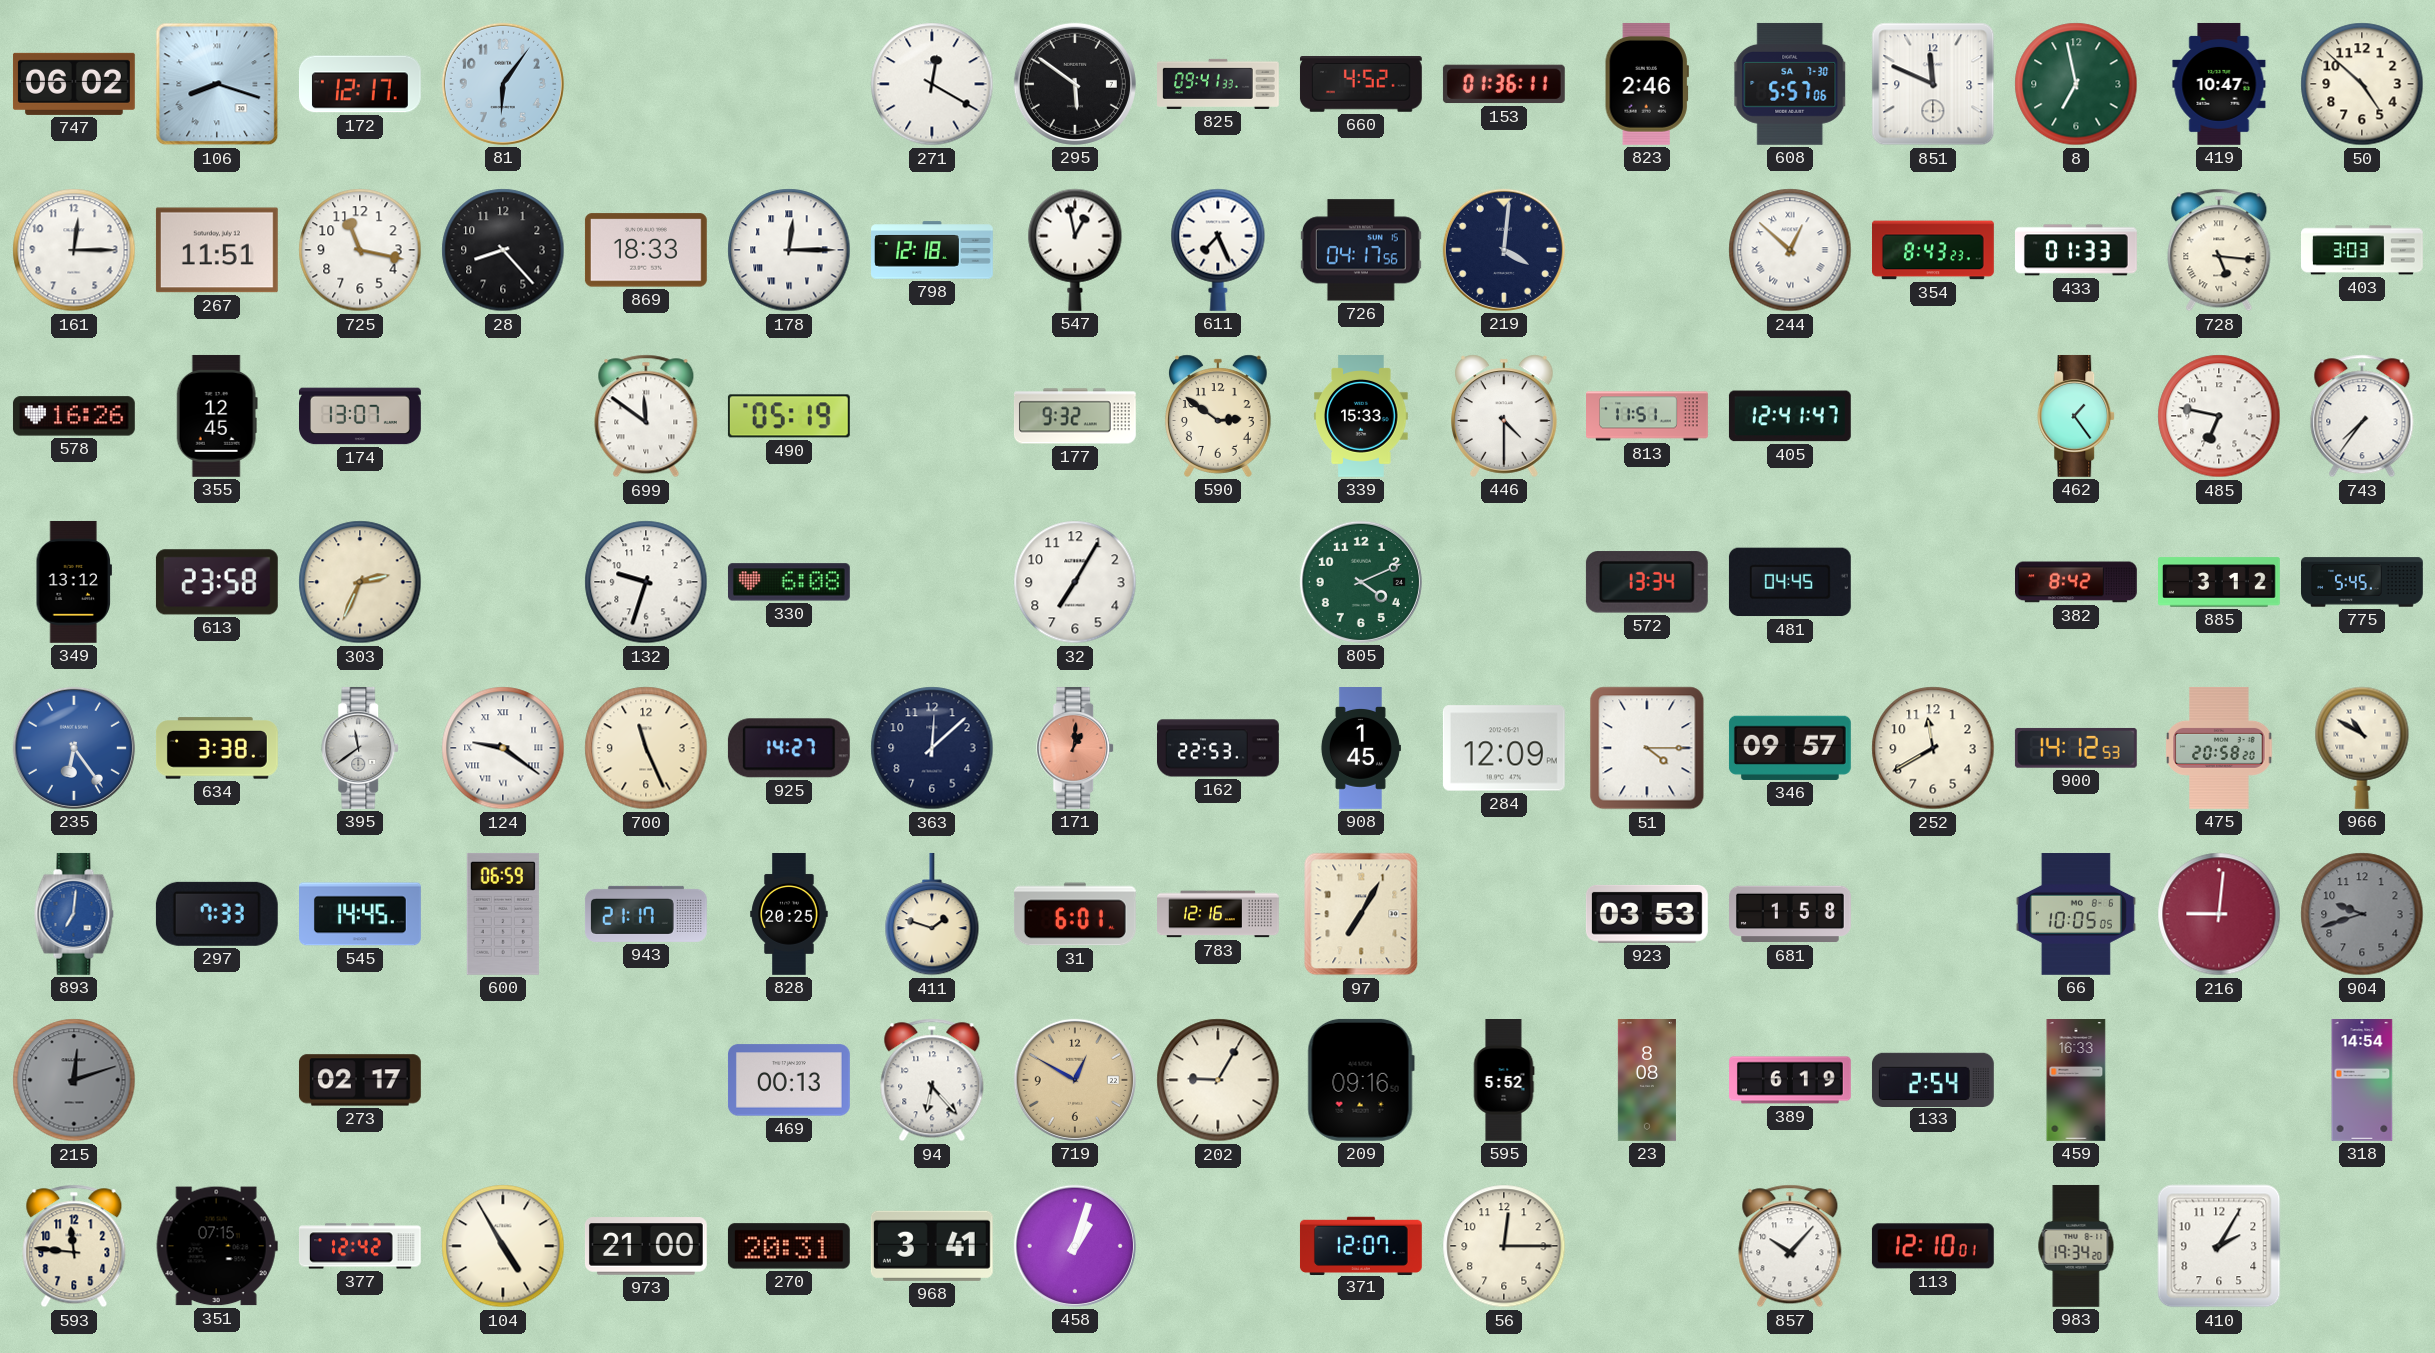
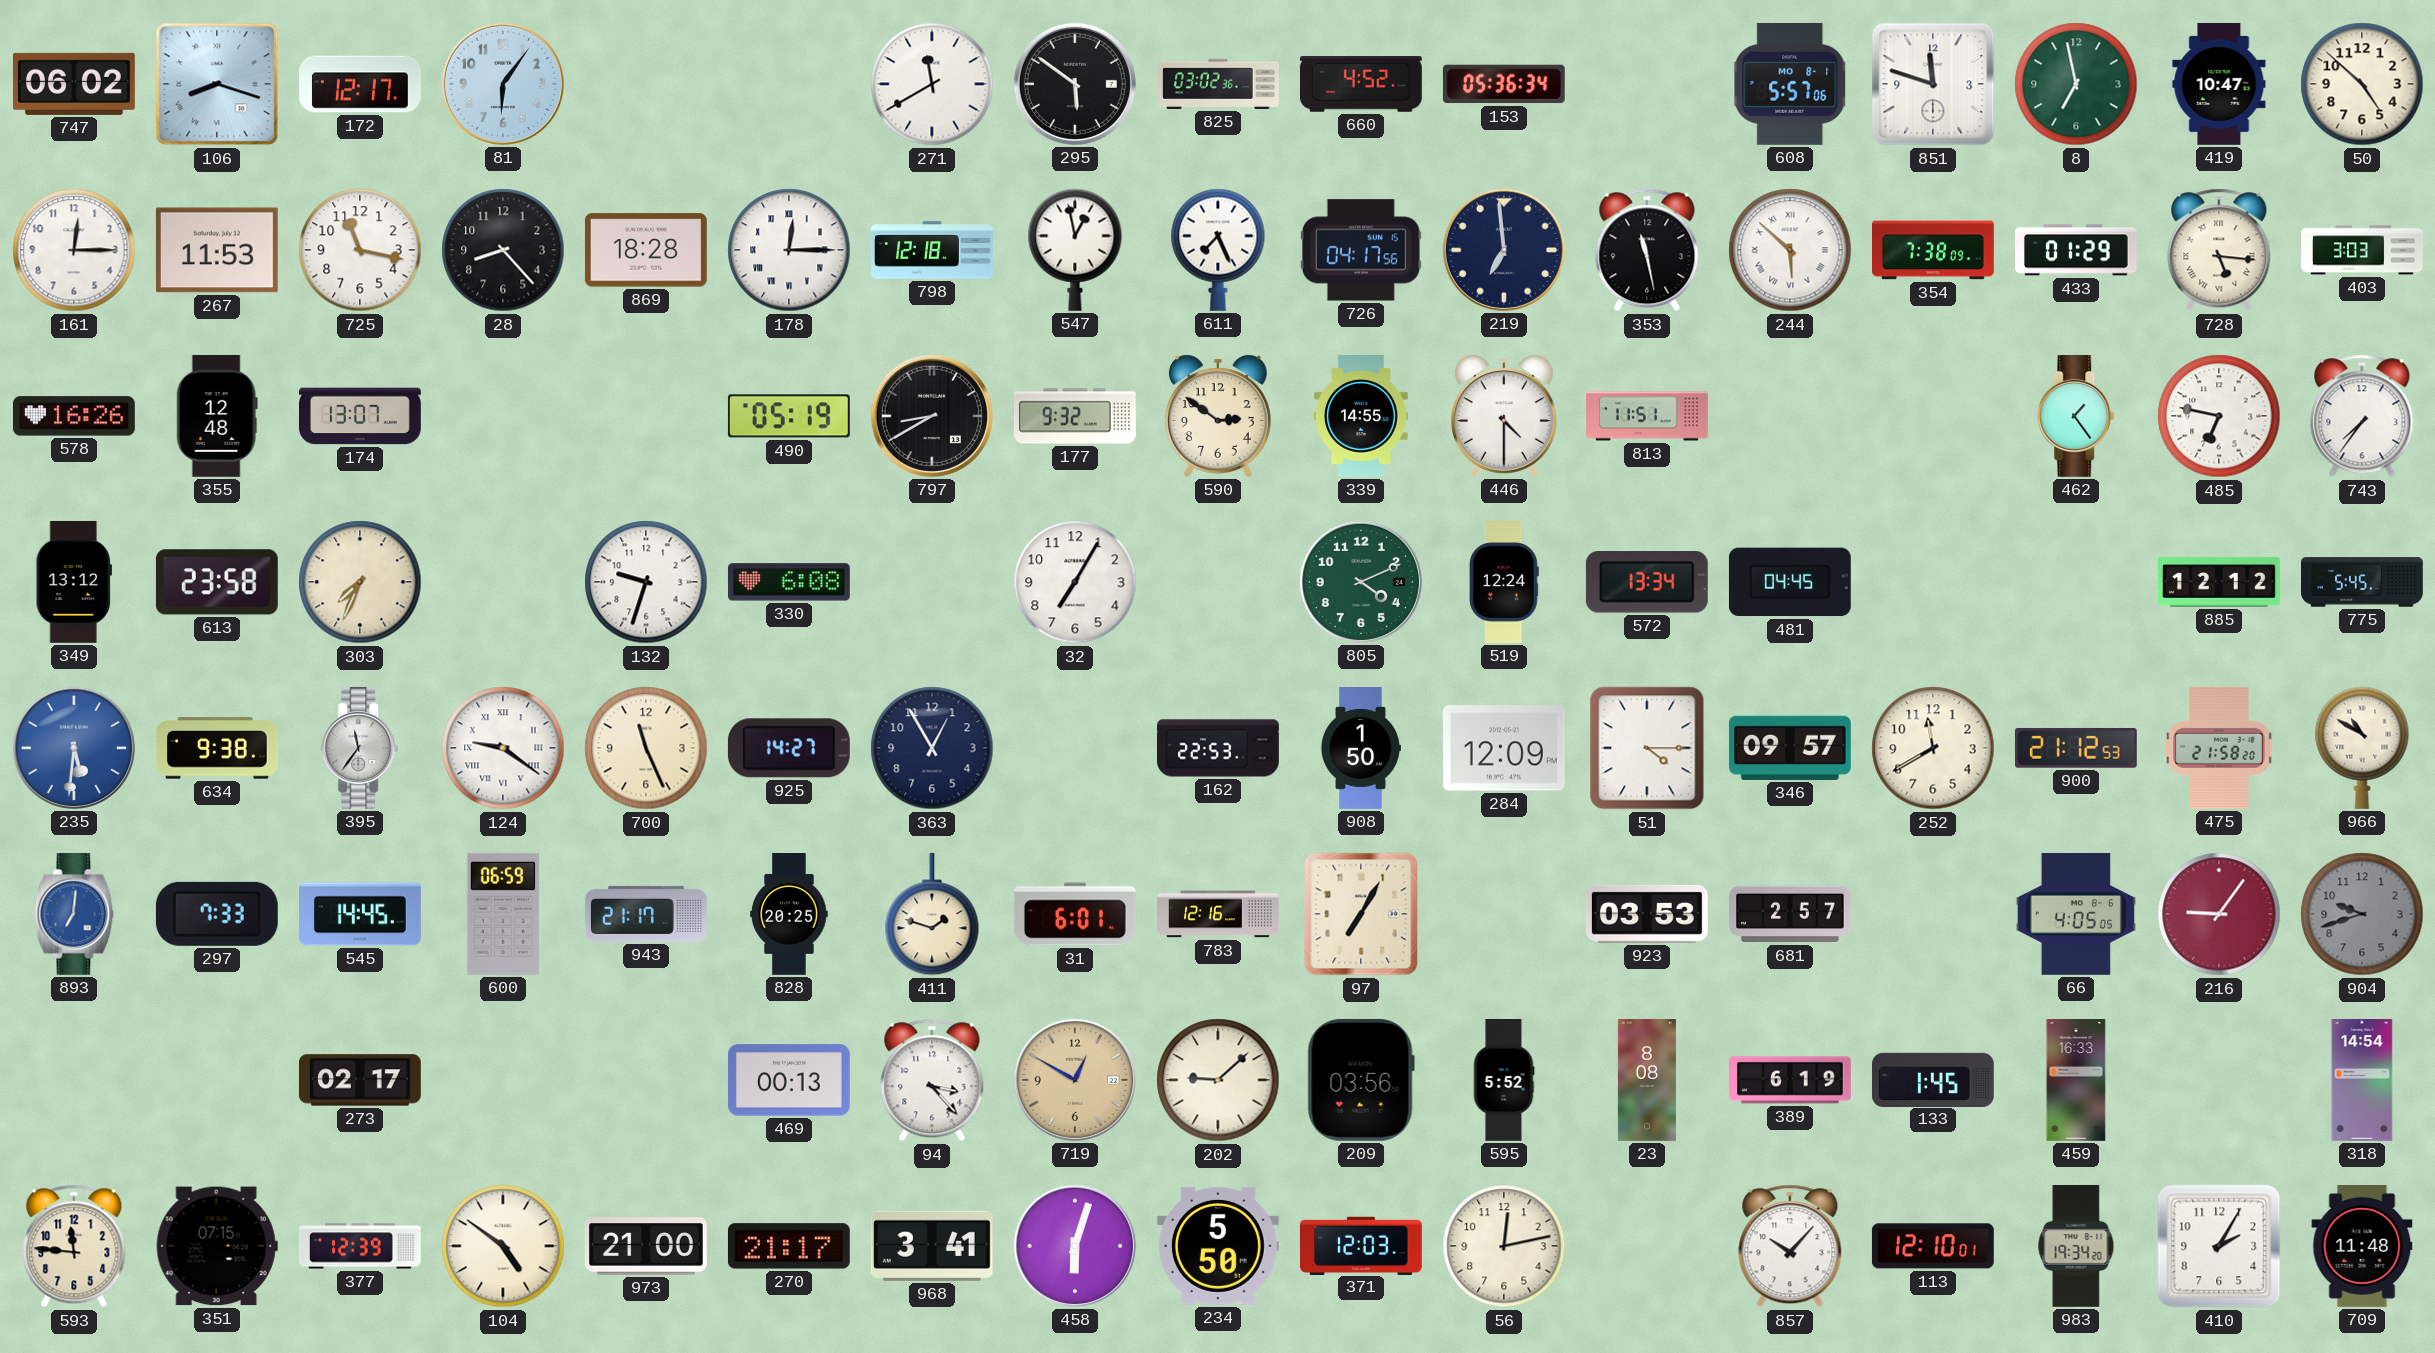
271: 12:20 -> 11:40
825: 09:41 -> 03:02
153: 01:36 -> 05:36
823: 2:46 -> none
608 date: SA 7-30 -> MO 8-1
851: 11:49 -> 11:48
267: 11:51 -> 11:53
869: 18:33 -> 18:28
219: 4:01 -> 6:59
353: none -> 11:28
244: 12:52 -> 5:52
354: 8:43 -> 7:38
433: 01:33 -> 01:29
355: 12:45 -> 12:48
699: 11:51 -> none
797: none -> 8:40
339: 15:33 -> 14:55
405: 12:41 -> none
303: 2:34 -> 7:34
519: none -> 12:24
382: 8:42 -> none
885: 3:12 -> 12:12
235: 6:24 -> 5:31
634: 3:38 -> 9:38
395: 11:39 -> 11:36
363: 12:08 -> 12:55
171: 1:01 -> none
908: 1:45 -> 1:50
900: 14:12 -> 21:12
475: 20:58 -> 21:58
681: 1:58 -> 2:57
66: 10:05 -> 4:05
216: 9:01 -> 9:06
215: 12:12 -> none
94: 6:23 -> 3:23
202: 9:05 -> 9:08
209: 09:16 -> 03:56
133: 2:54 -> 1:45
377: 12:42 -> 12:39
104: 4:55 -> 4:51
270: 20:31 -> 21:17
458: 1:03 -> 6:03
234: none -> 5:50
371: 12:07 -> 12:03
56: 12:15 -> 12:13
709: none -> 11:48
